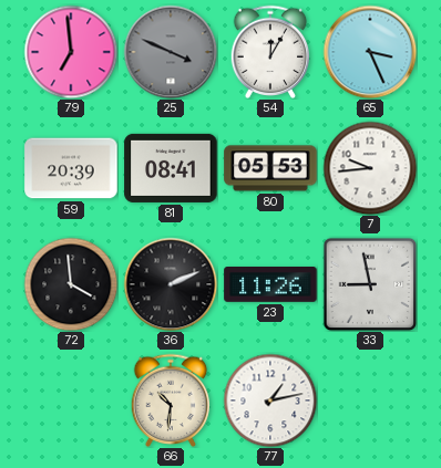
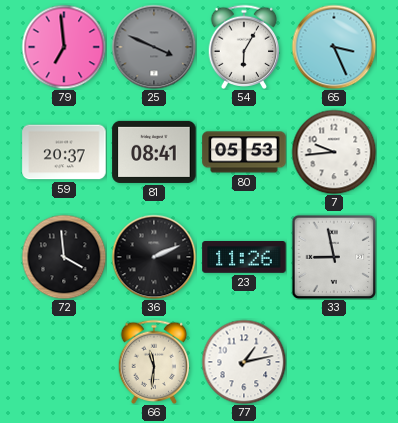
54: 12:05 -> 6:05
59: 20:39 -> 20:37
66: 10:31 -> 11:31
